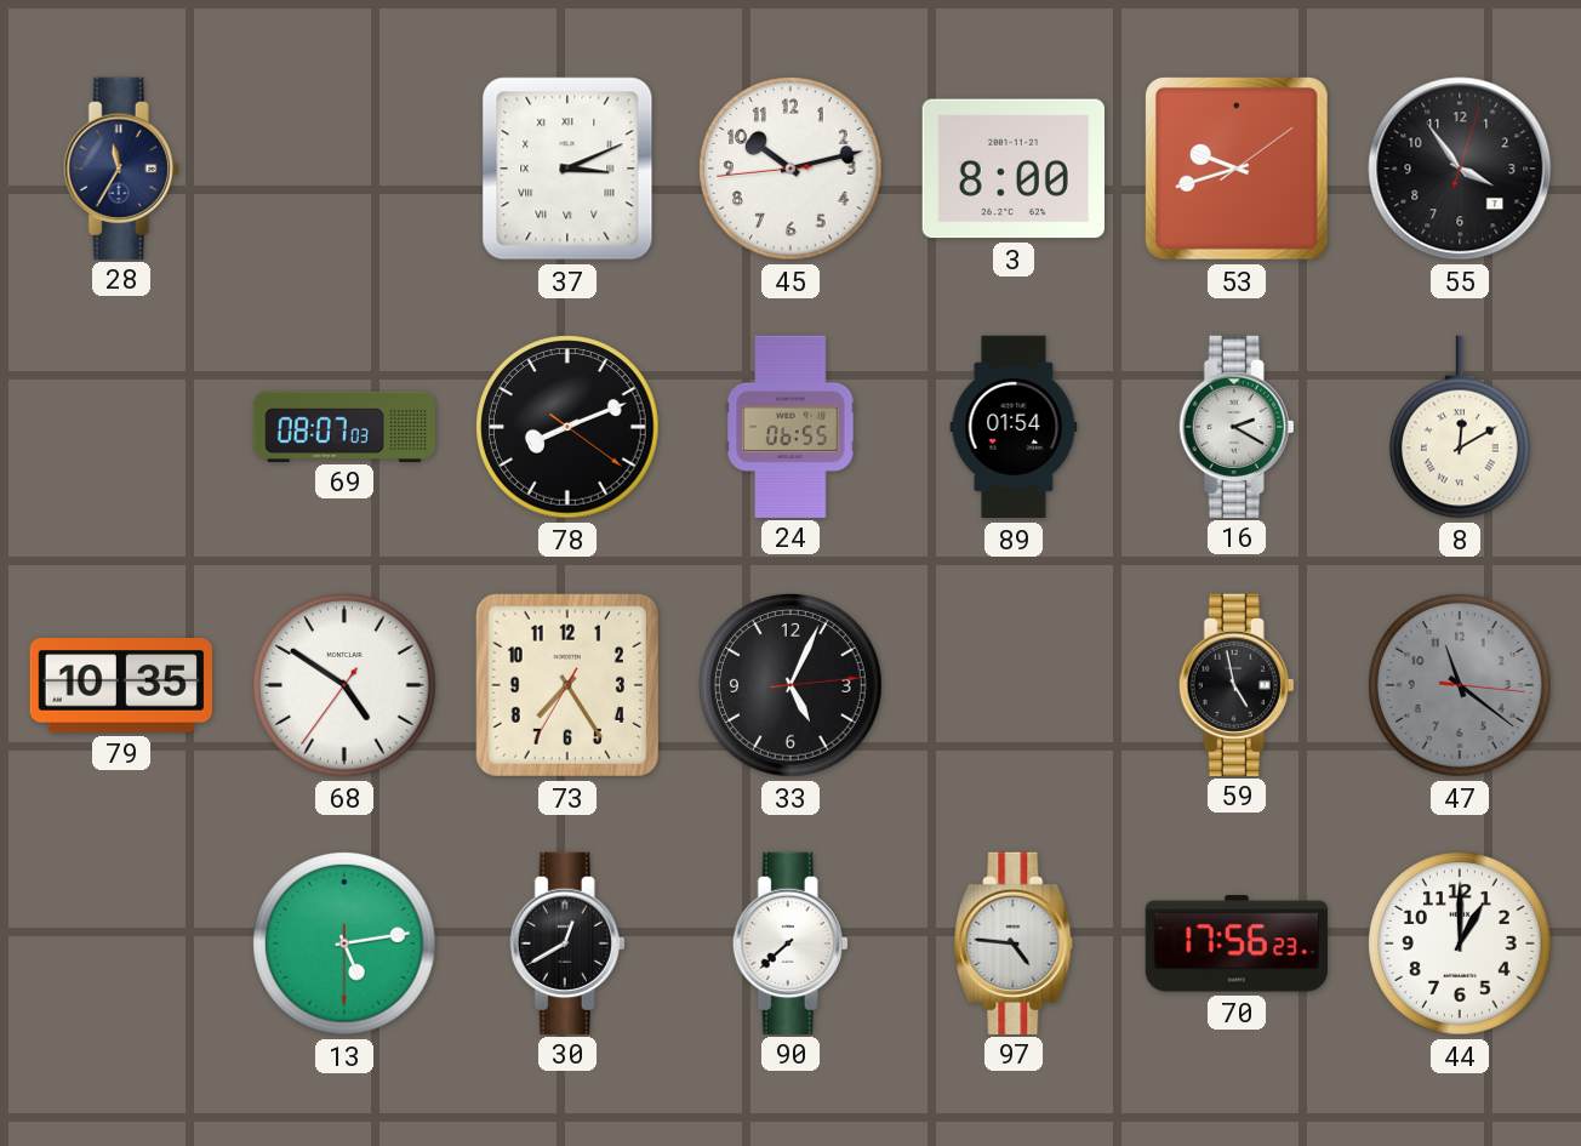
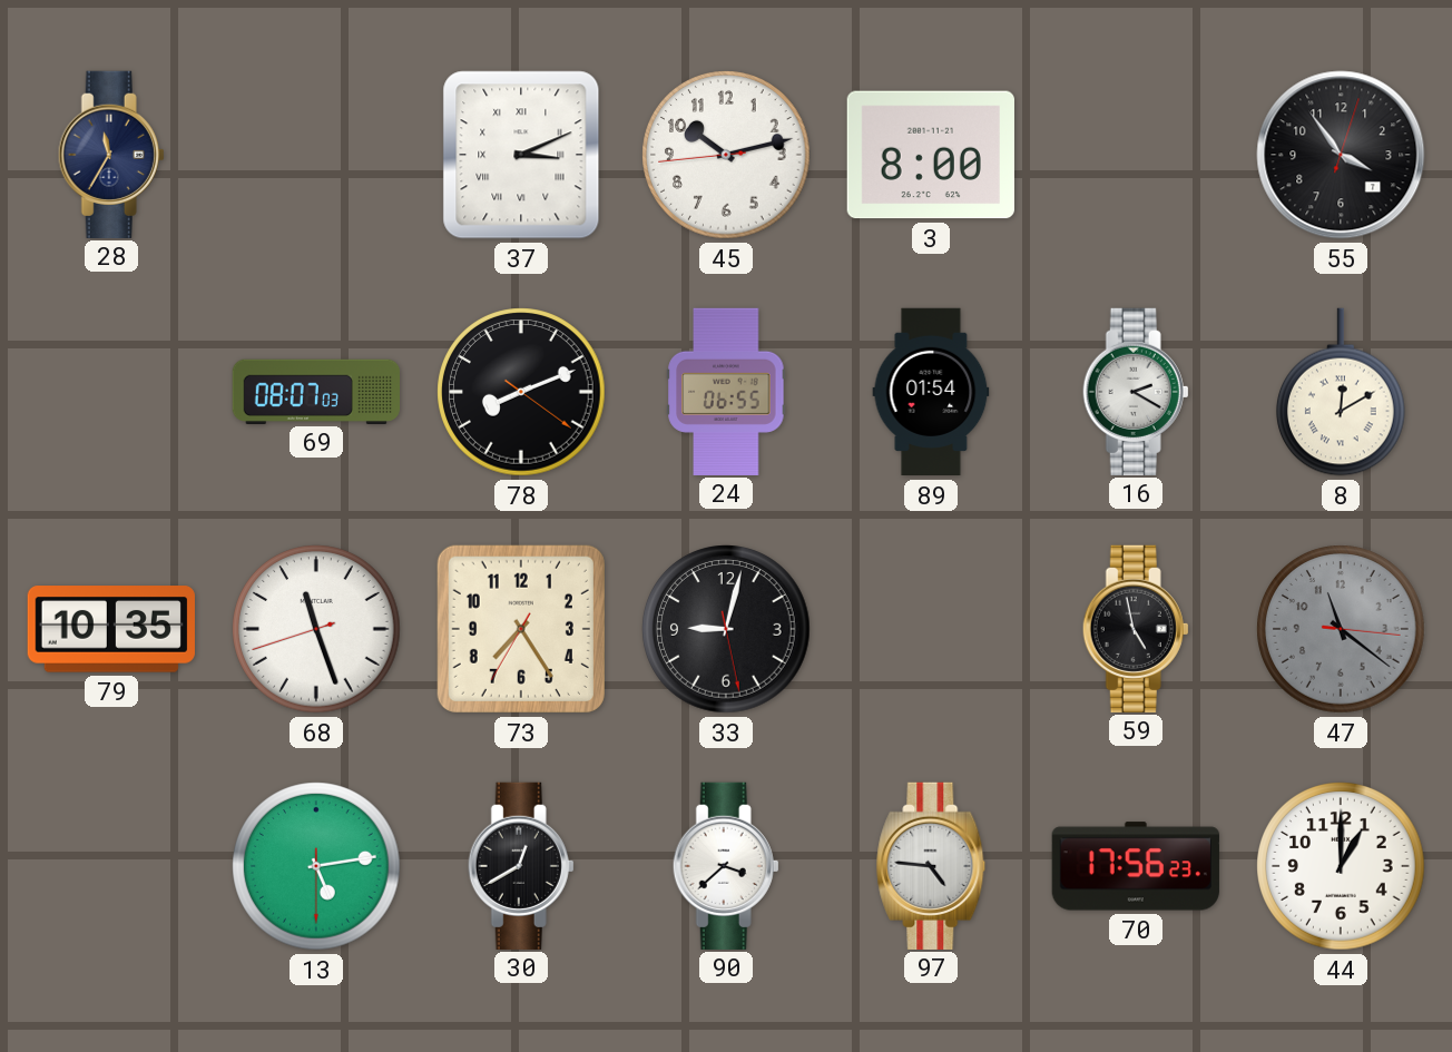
53: 9:42 -> none
68: 4:50 -> 11:26
33: 5:04 -> 9:02
90: 7:38 -> 3:38
